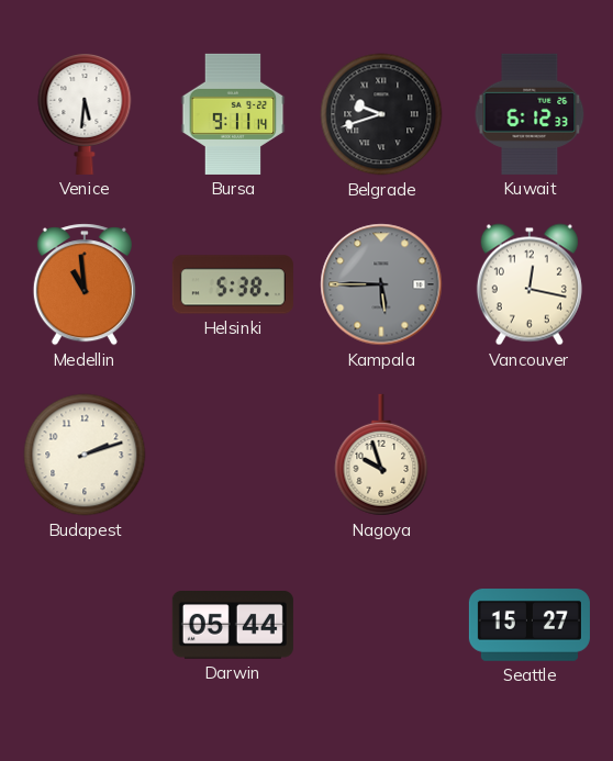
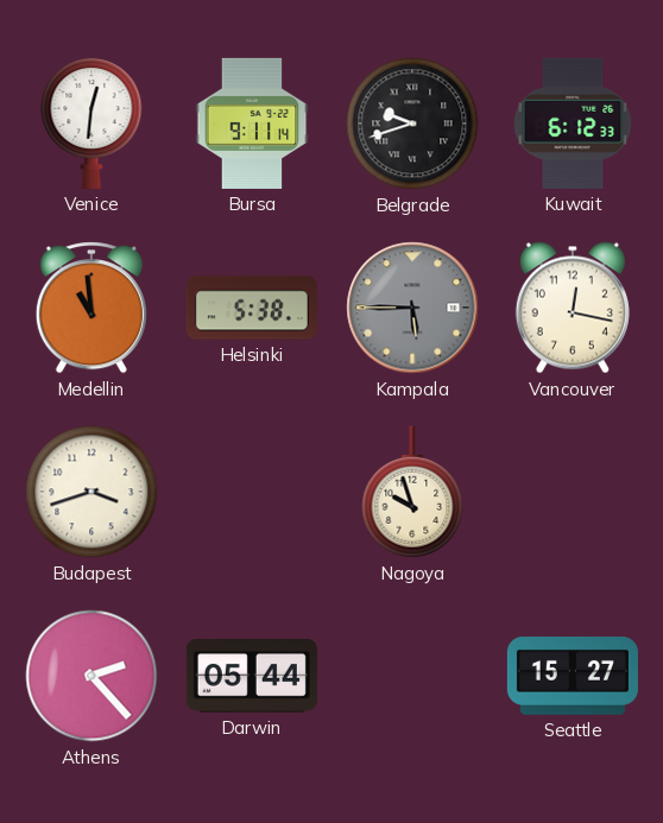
Venice: 5:31 -> 12:31
Budapest: 2:12 -> 3:42
Athens: none -> 2:23
